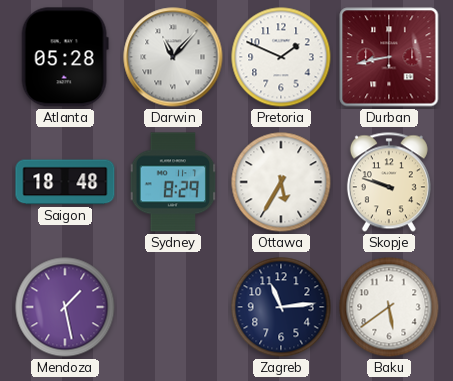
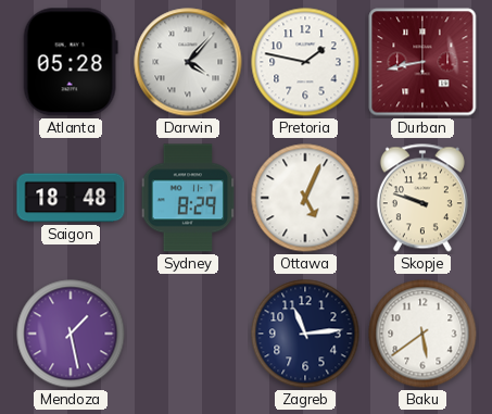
Darwin: 11:07 -> 4:07
Pretoria: 1:49 -> 1:47
Ottawa: 5:35 -> 5:04
